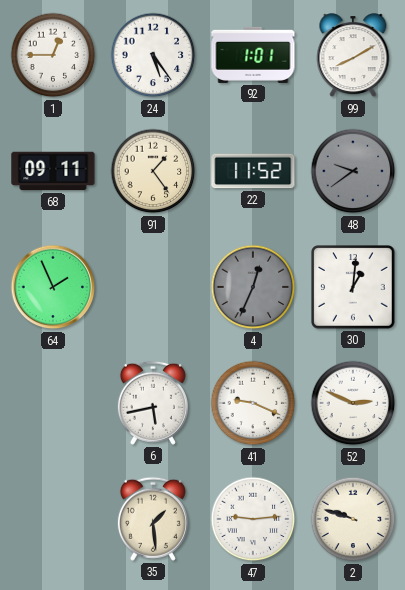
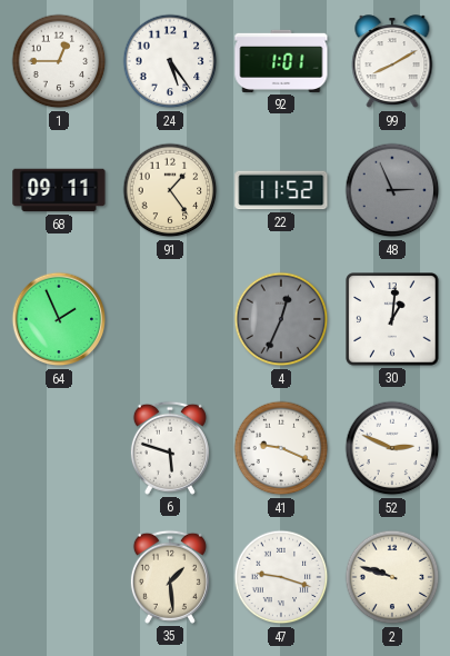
48: 9:39 -> 2:56
6: 5:43 -> 5:48
47: 9:14 -> 9:18
